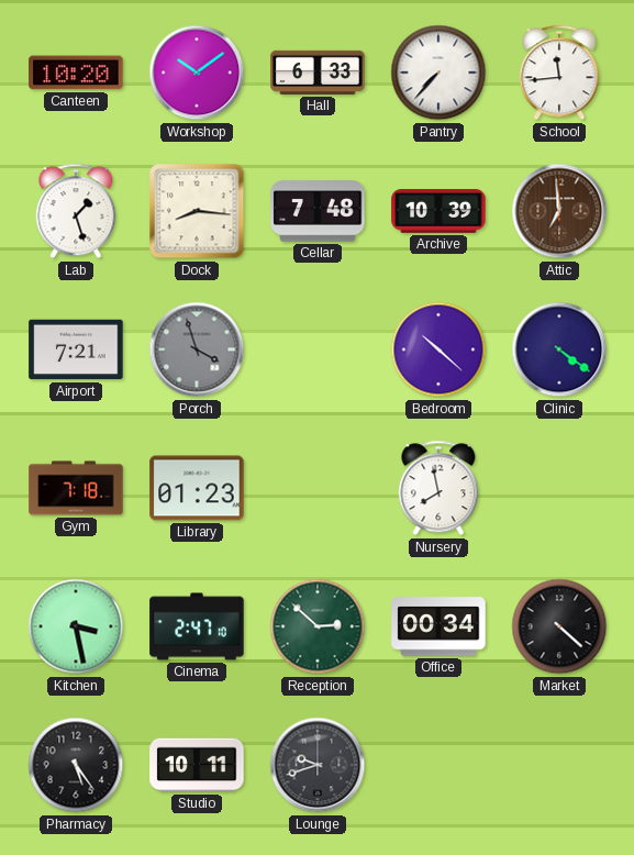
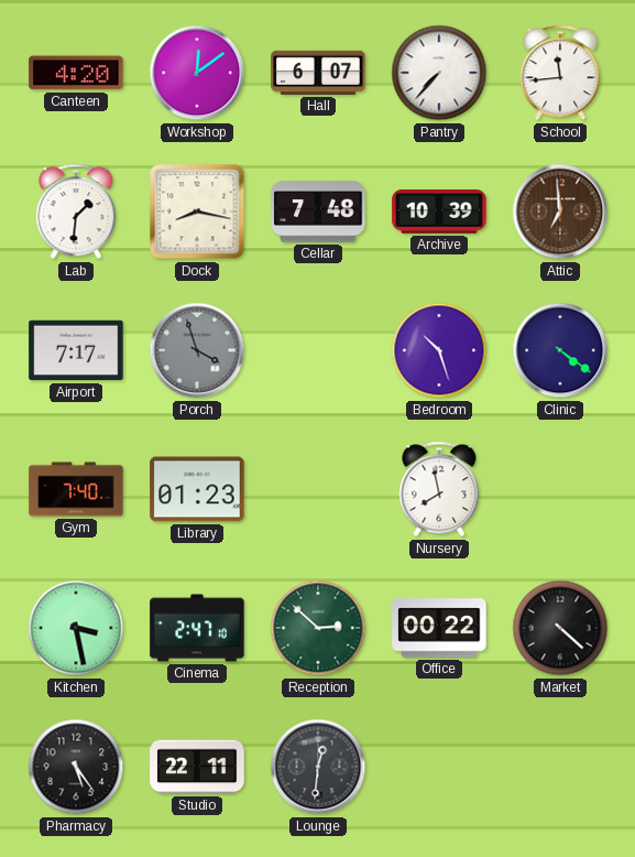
Canteen: 10:20 -> 4:20
Workshop: 10:09 -> 12:09
Hall: 6:33 -> 6:07
Lab: 1:27 -> 1:31
Dock: 8:16 -> 8:17
Airport: 7:21 -> 7:17
Bedroom: 10:22 -> 10:27
Gym: 7:18 -> 7:40
Office: 00:34 -> 00:22
Studio: 10:11 -> 22:11
Lounge: 9:42 -> 12:31
